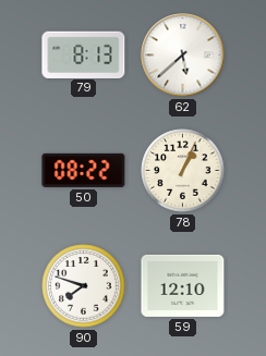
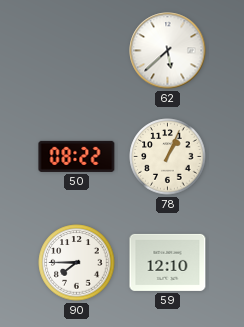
79: 8:13 -> none
90: 7:48 -> 7:45
